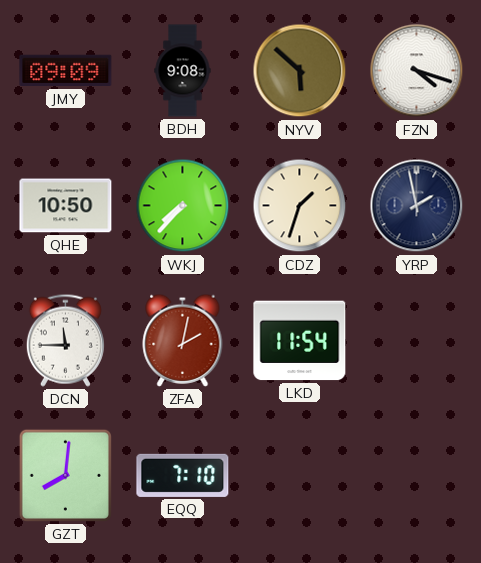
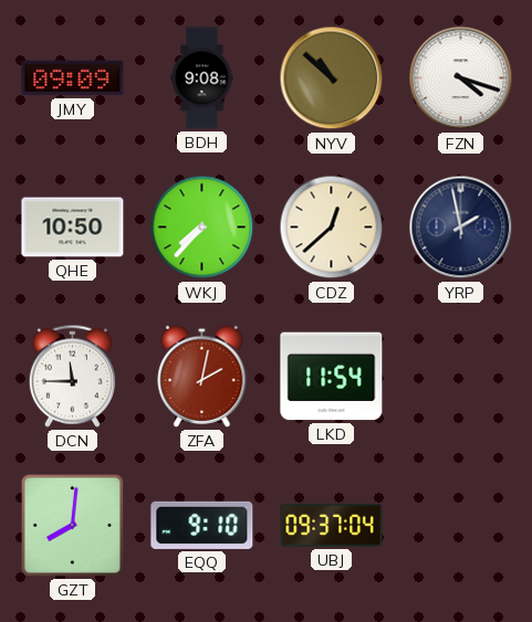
NYV: 5:52 -> 10:52
CDZ: 1:33 -> 12:38
EQQ: 7:10 -> 9:10
UBJ: none -> 09:37
